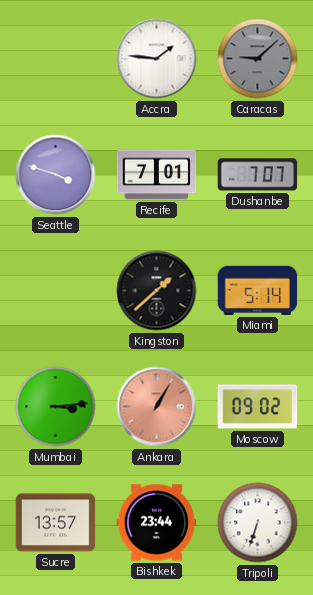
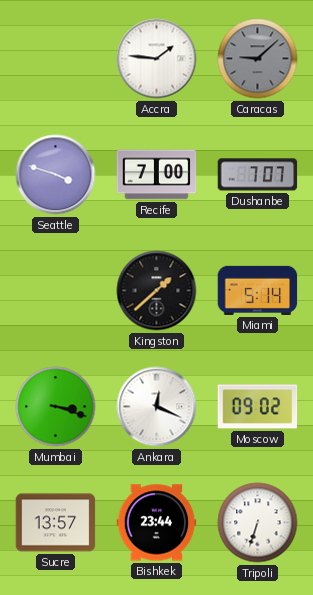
Recife: 7:01 -> 7:00
Mumbai: 3:14 -> 3:18
Ankara: 1:05 -> 12:19
Ankara dial: salmon -> white
